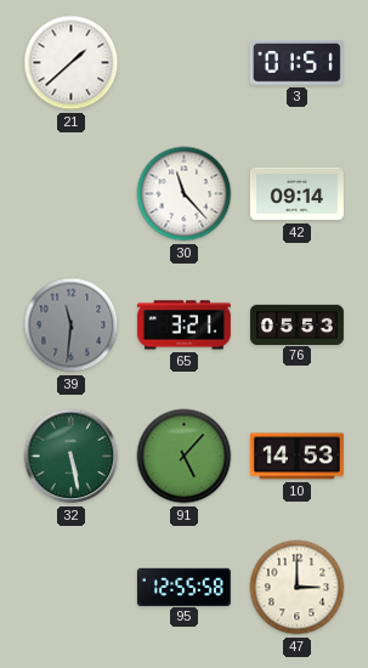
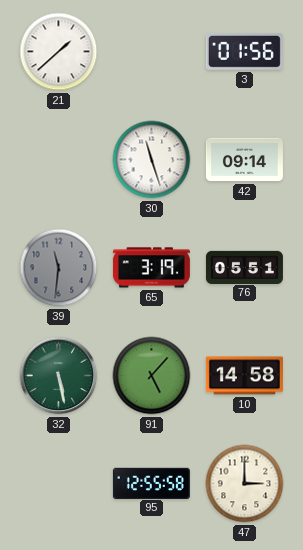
3: 01:51 -> 01:56
30: 11:23 -> 11:27
65: 3:21 -> 3:19
76: 05:53 -> 05:51
10: 14:53 -> 14:58
